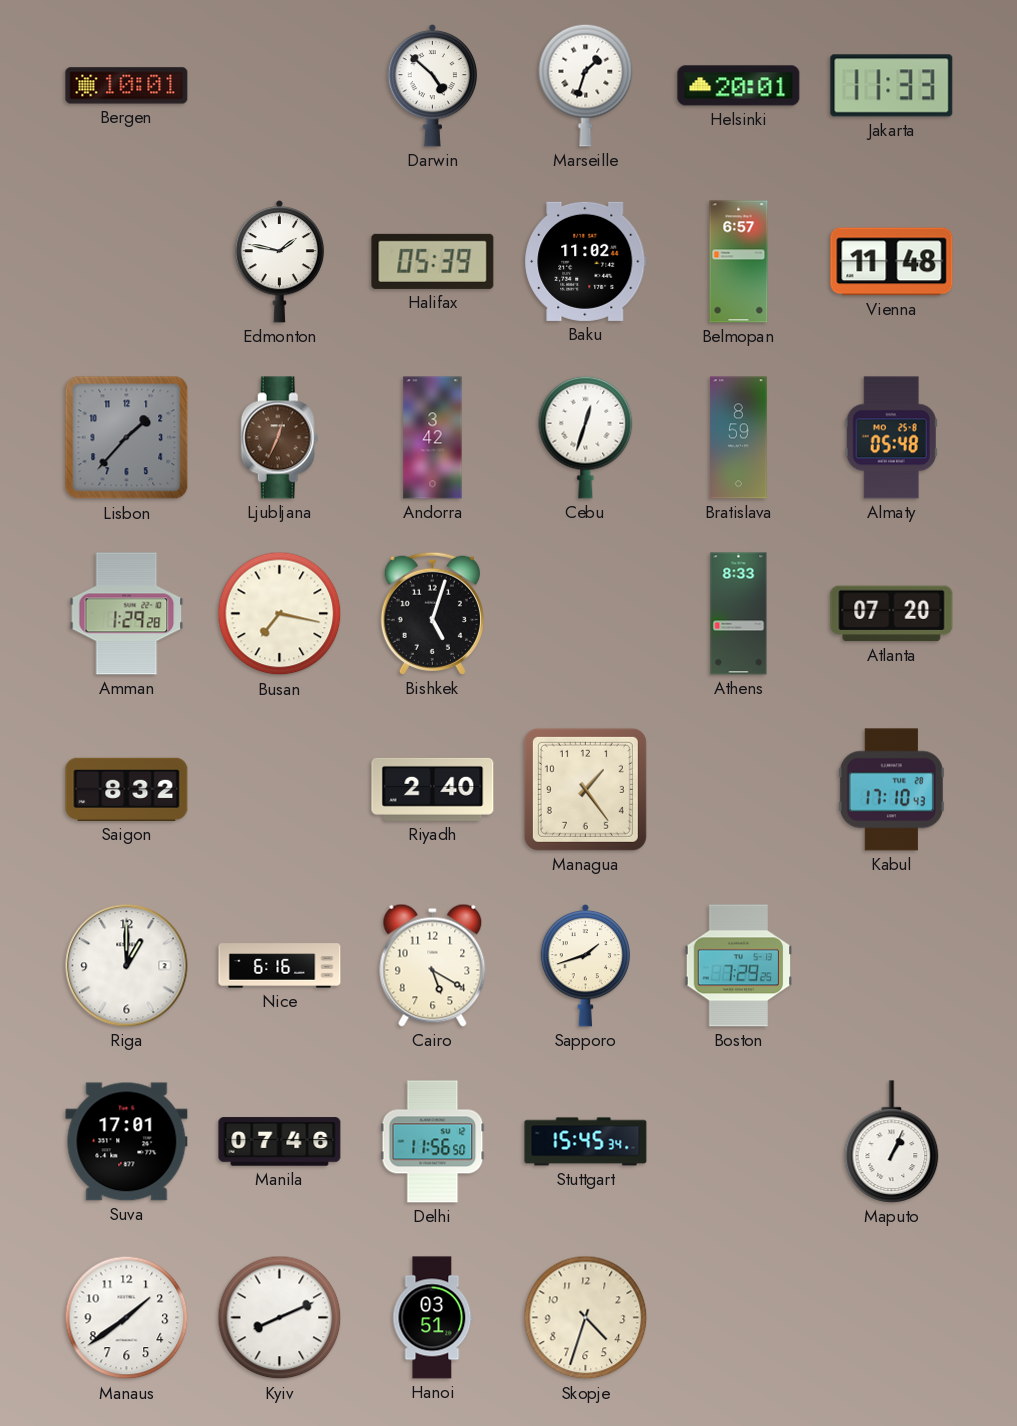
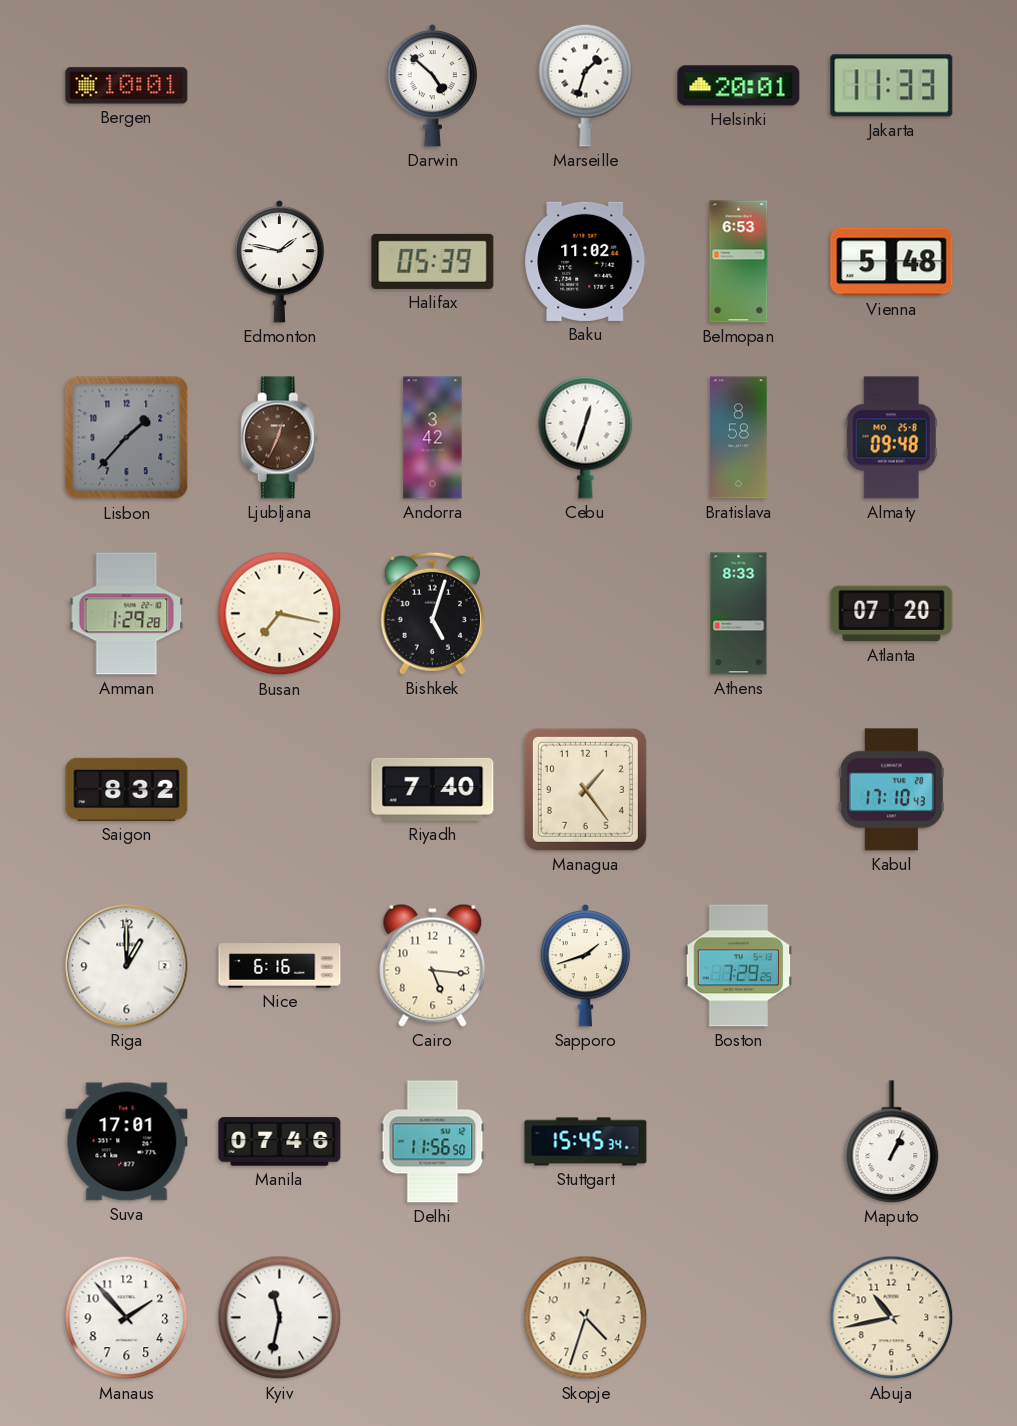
Belmopan: 6:57 -> 6:53
Vienna: 11:48 -> 5:48
Bratislava: 8:59 -> 8:58
Almaty: 05:48 -> 09:48
Riyadh: 2:40 -> 7:40
Cairo: 5:20 -> 5:16
Manaus: 1:39 -> 1:53
Kyiv: 8:11 -> 11:32
Hanoi: 03:51 -> none
Abuja: none -> 10:43
